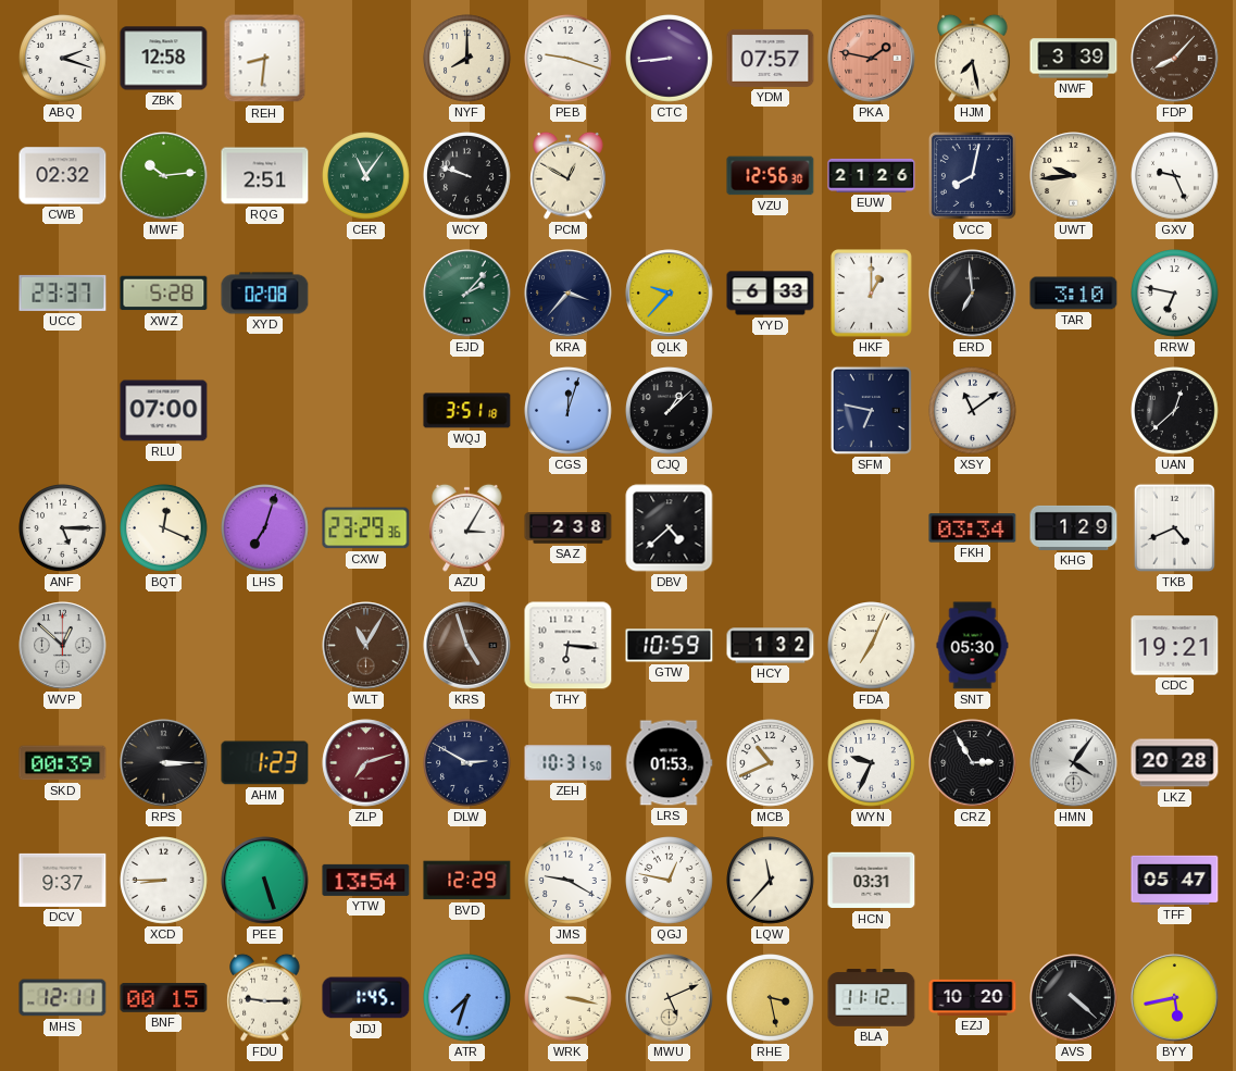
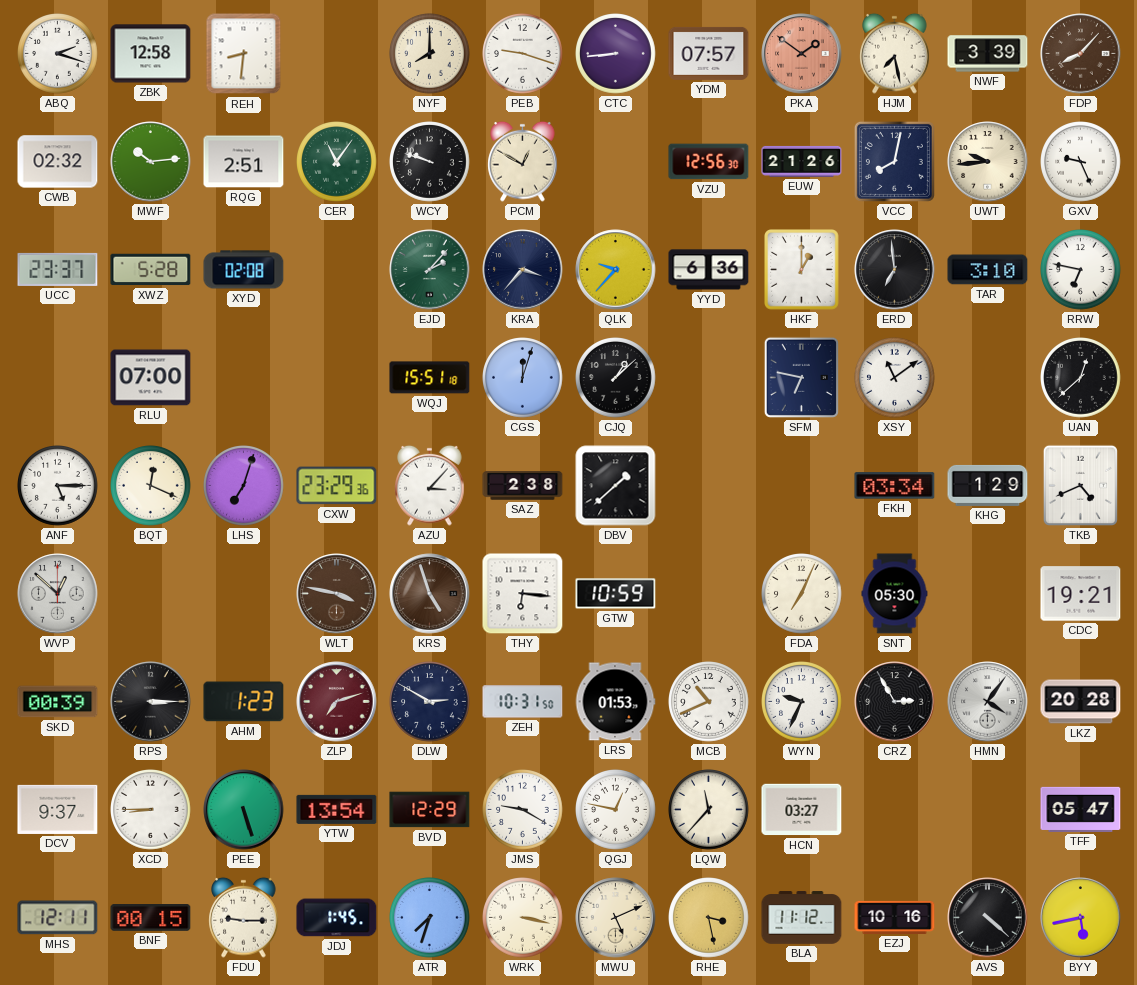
PKA: 1:47 -> 1:51
YYD: 6:33 -> 6:36
WQJ: 3:51 -> 15:51
AZU: 3:05 -> 3:07
DBV: 4:38 -> 1:38
WLT: 11:05 -> 3:47
HCY: 1:32 -> none
HCN: 03:31 -> 03:27
EZJ: 10:20 -> 10:16
